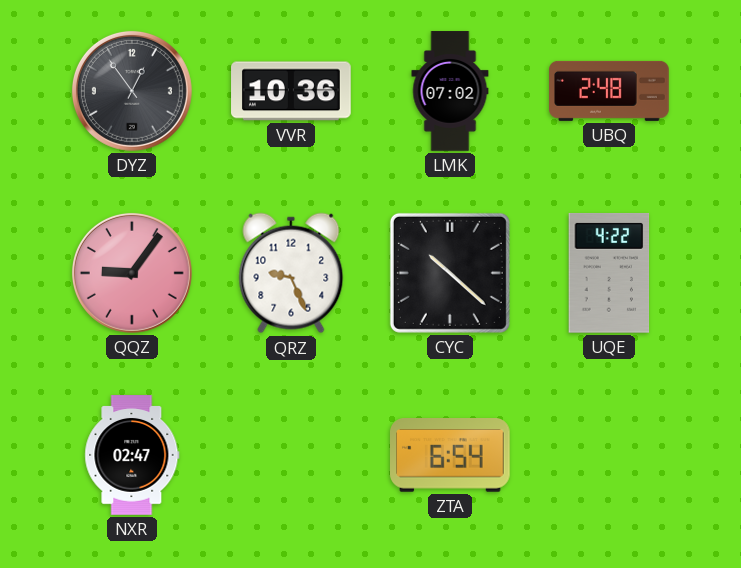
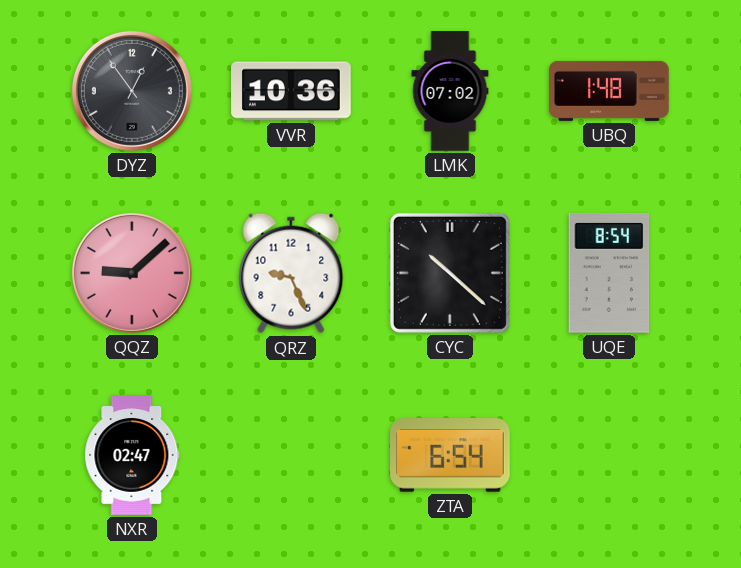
UBQ: 2:48 -> 1:48
QQZ: 9:06 -> 9:08
UQE: 4:22 -> 8:54
